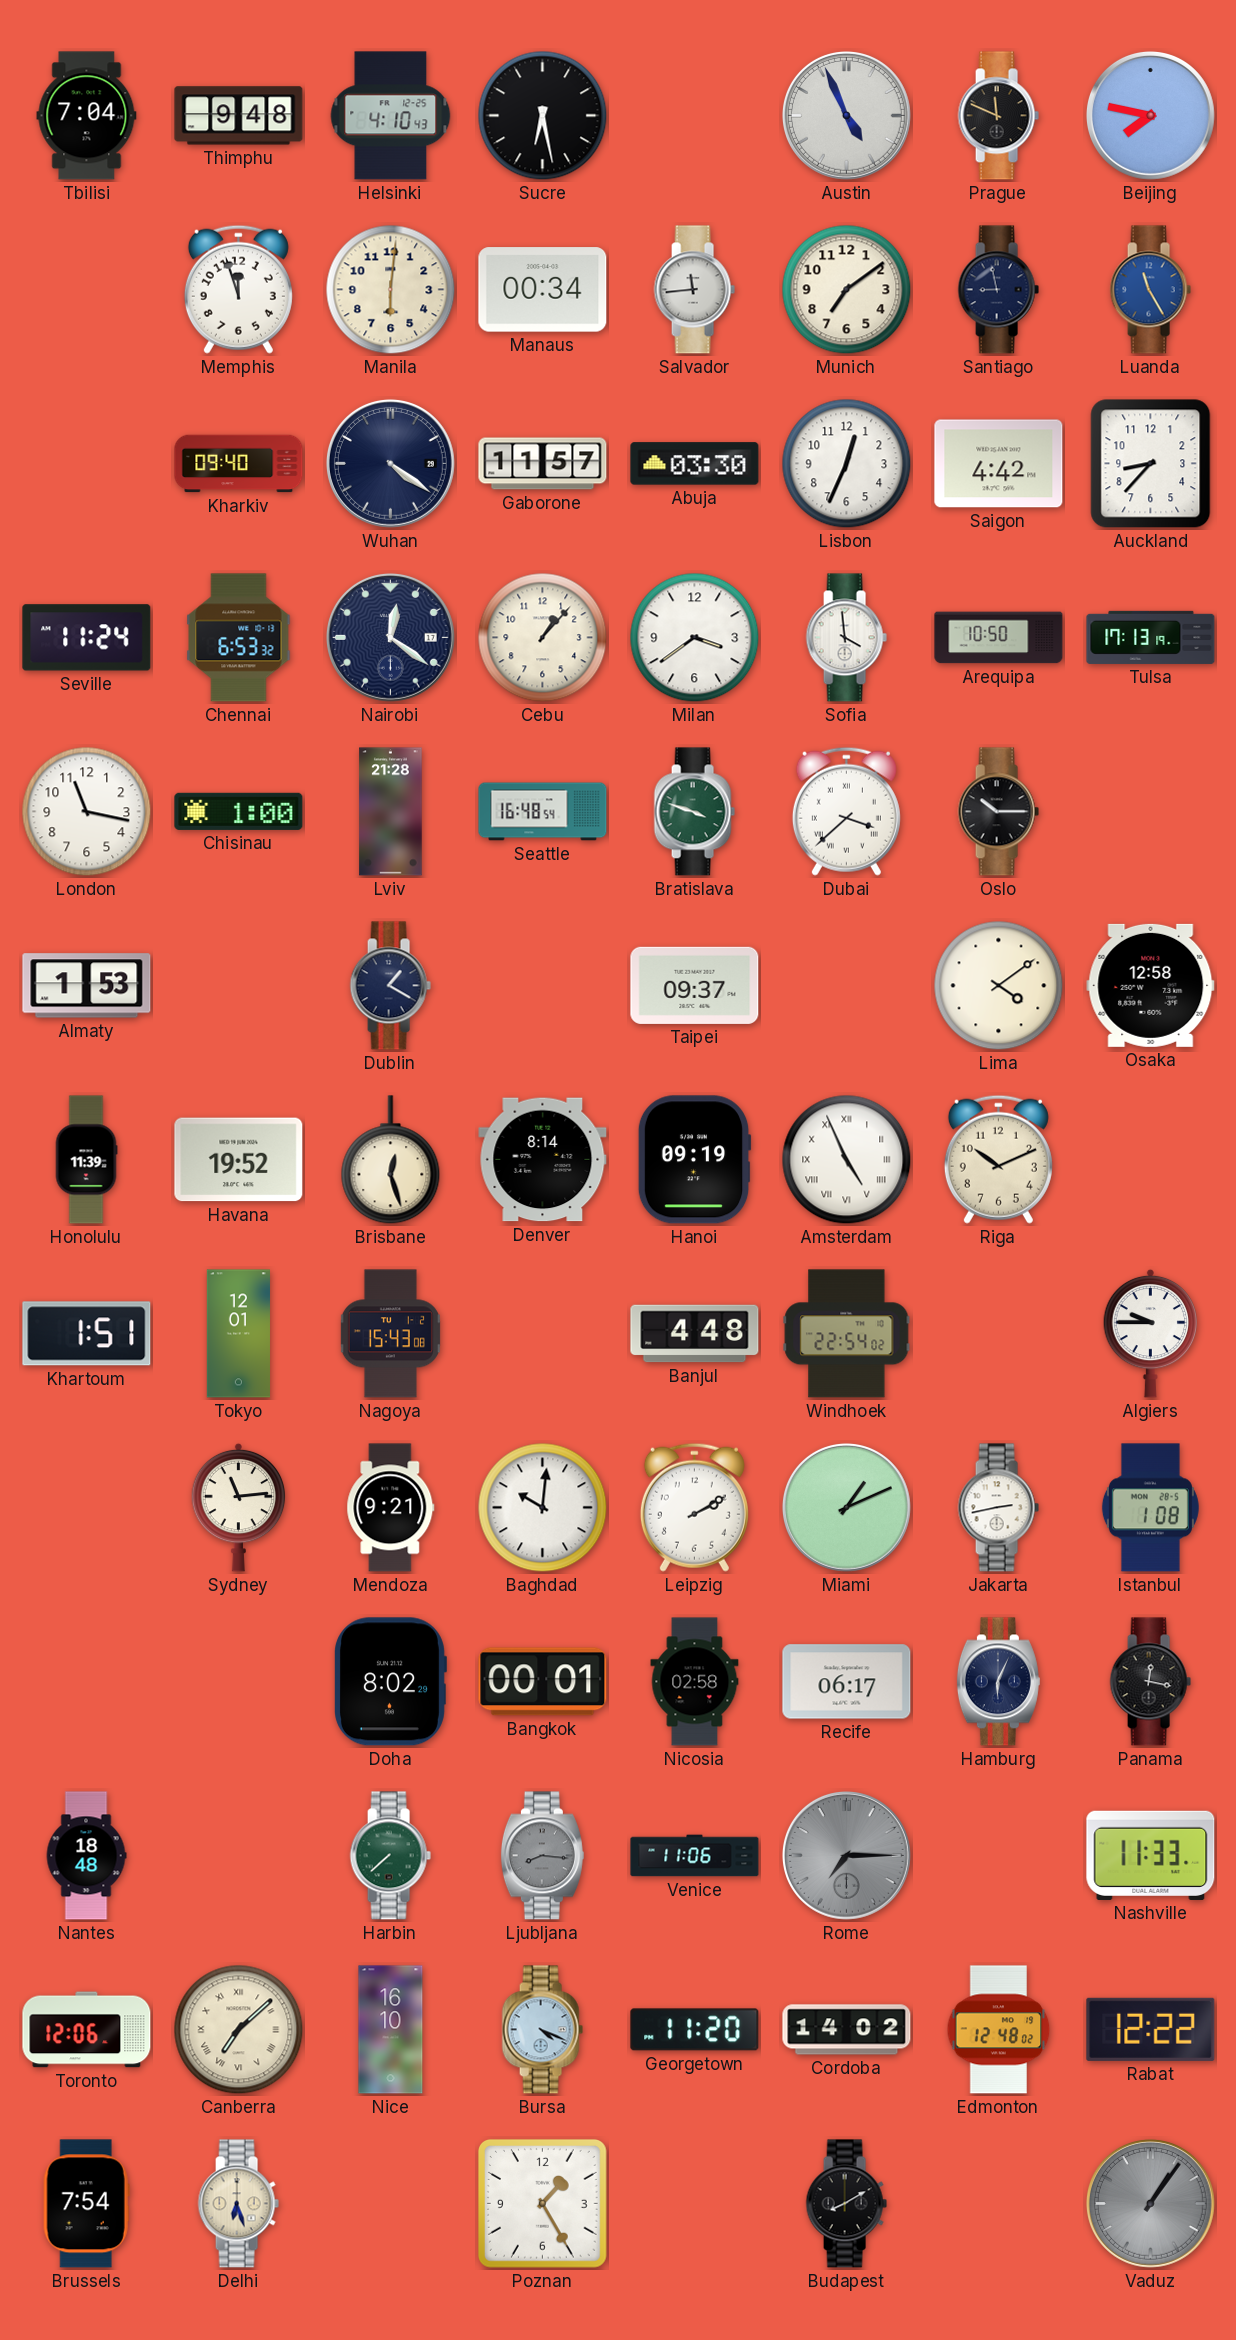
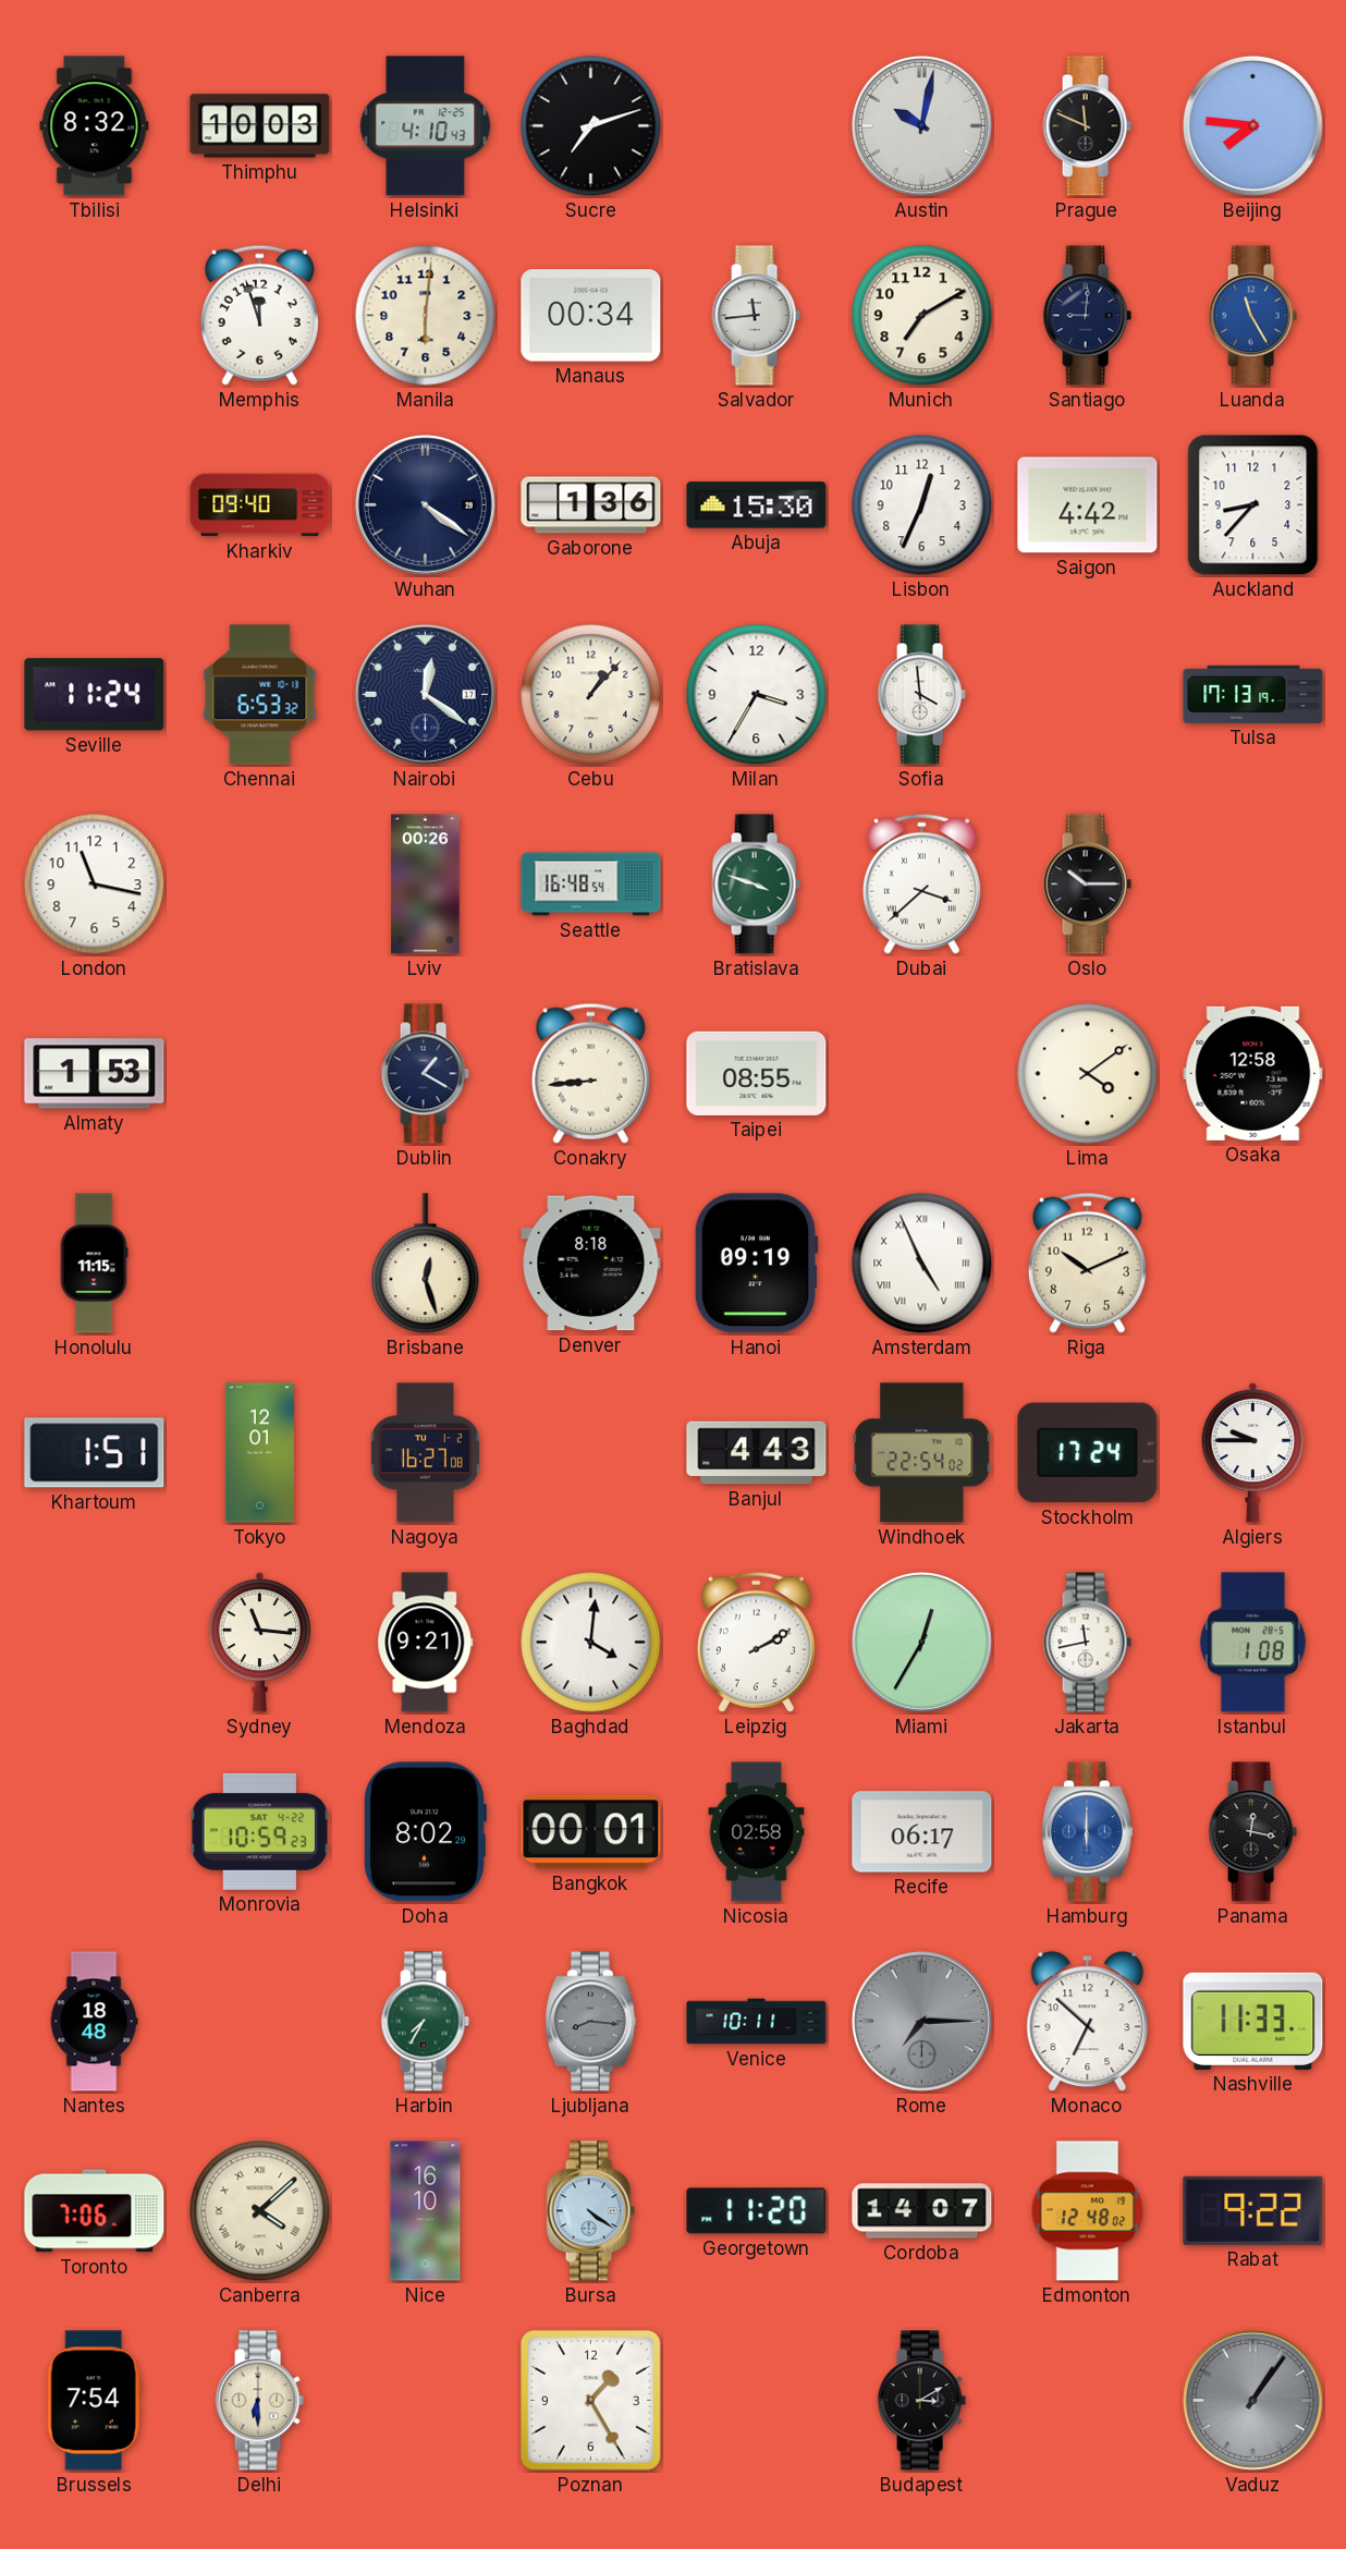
Tbilisi: 7:04 -> 8:32
Thimphu: 9:48 -> 10:03
Sucre: 6:28 -> 7:12
Austin: 4:56 -> 10:02
Beijing: 7:47 -> 7:46
Munich: 7:09 -> 7:10
Santiago: 8:58 -> 9:01
Gaborone: 11:57 -> 1:36
Abuja: 03:30 -> 15:30
Milan: 3:39 -> 3:35
Arequipa: 10:50 -> none
Chisinau: 1:00 -> none
Lviv: 21:28 -> 00:26
Conakry: none -> 8:44
Taipei: 09:37 -> 08:55
Honolulu: 11:39 -> 11:15
Havana: 19:52 -> none
Denver: 8:14 -> 8:18
Nagoya: 15:43 -> 16:27
Banjul: 4:48 -> 4:43
Stockholm: none -> 17:24
Sydney: 11:14 -> 11:16
Baghdad: 10:01 -> 4:01
Miami: 1:11 -> 12:35
Jakarta: 2:43 -> 11:43
Monrovia: none -> 10:59
Hamburg: 6:04 -> 6:00
Hamburg dial: navy -> blue
Harbin: 7:38 -> 7:35
Venice: 11:06 -> 10:11
Monaco: none -> 6:52
Toronto: 12:06 -> 7:06
Canberra: 7:08 -> 4:08
Bursa: 4:19 -> 4:21
Cordoba: 14:02 -> 14:07
Rabat: 12:22 -> 9:22
Delhi: 6:27 -> 6:30
Budapest: 8:10 -> 3:10
